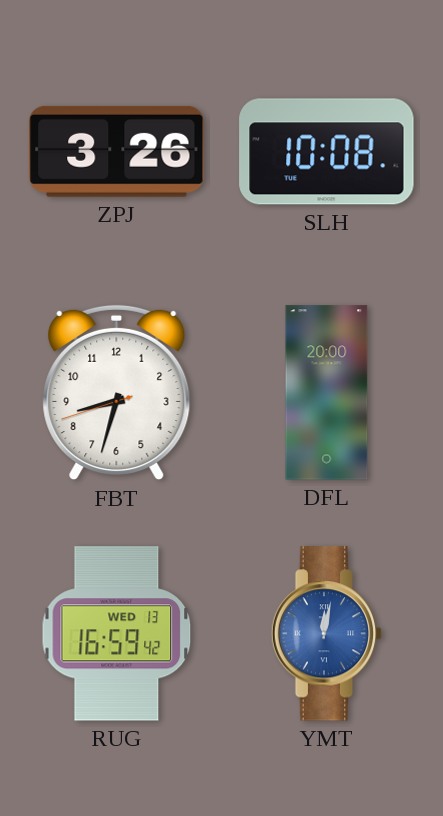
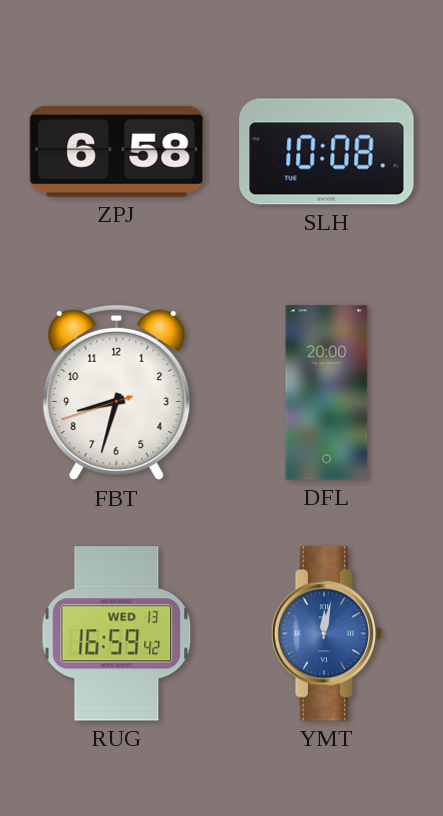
ZPJ: 3:26 -> 6:58
